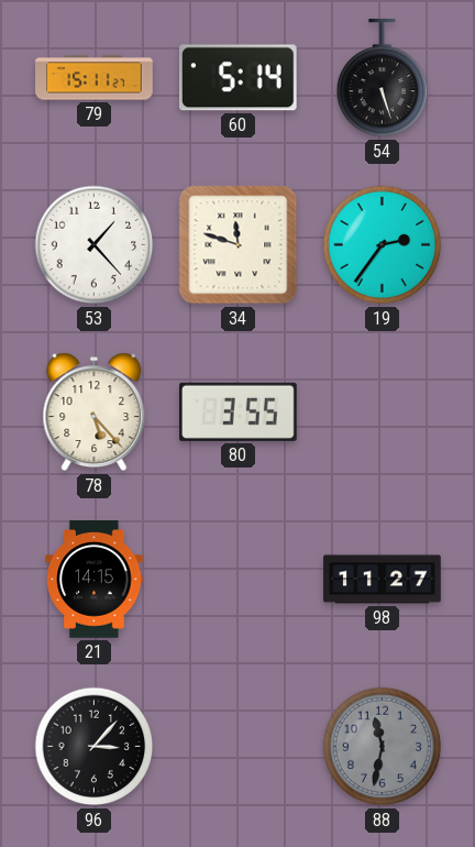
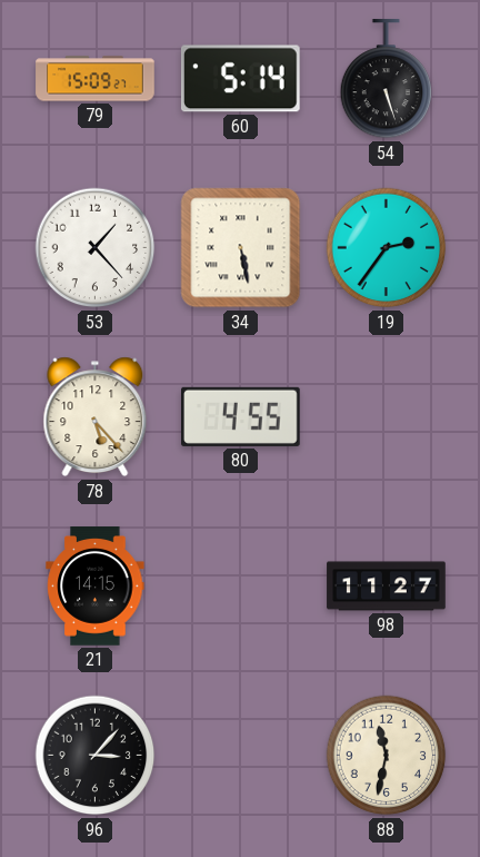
79: 15:11 -> 15:09
34: 11:48 -> 5:28
80: 3:55 -> 4:55
88 dial: grey -> cream
